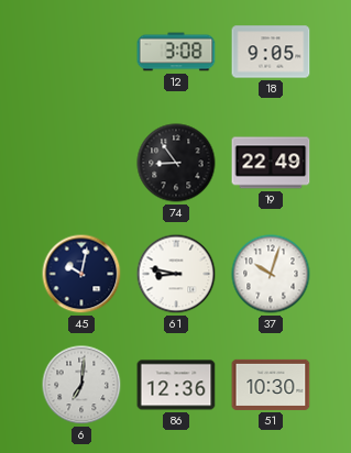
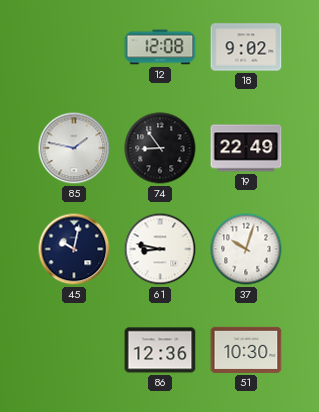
12: 3:08 -> 12:08
18: 9:05 -> 9:02
85: none -> 1:47
6: 7:01 -> none
